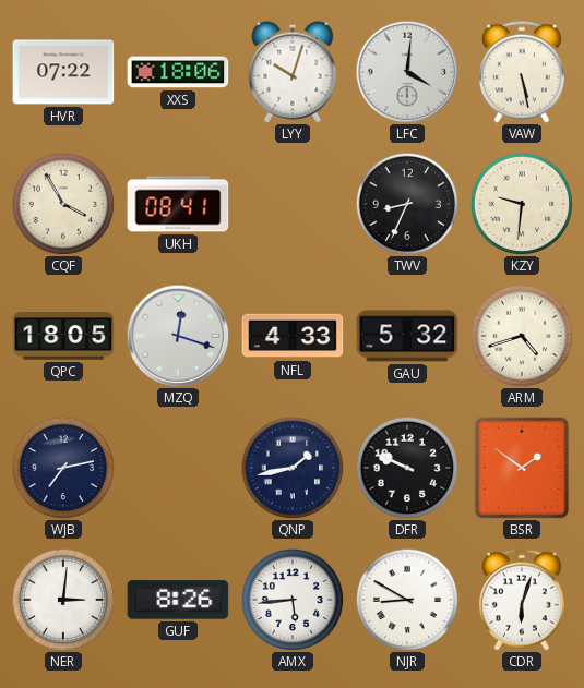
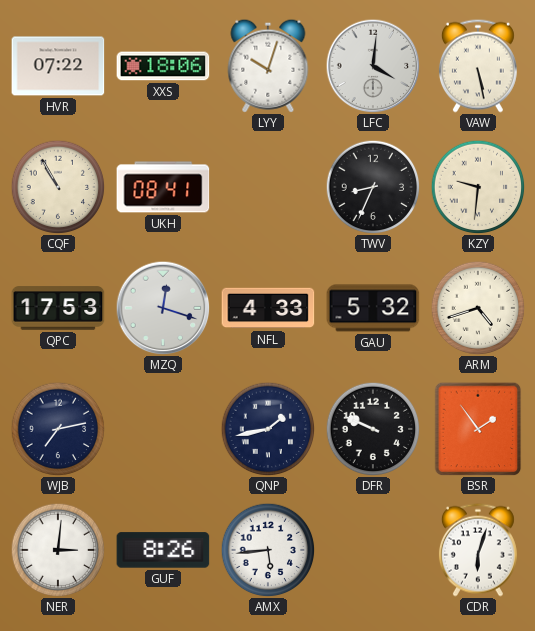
CQF: 3:55 -> 10:55
QPC: 18:05 -> 17:53
BSR: 1:51 -> 1:54
NJR: 8:50 -> none
